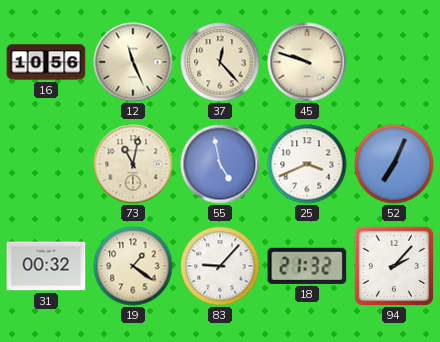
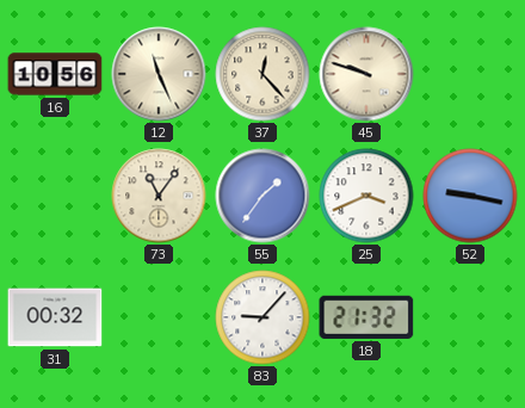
73: 11:02 -> 11:06
55: 4:58 -> 1:36
52: 7:04 -> 9:17
19: 1:21 -> none
94: 2:07 -> none
